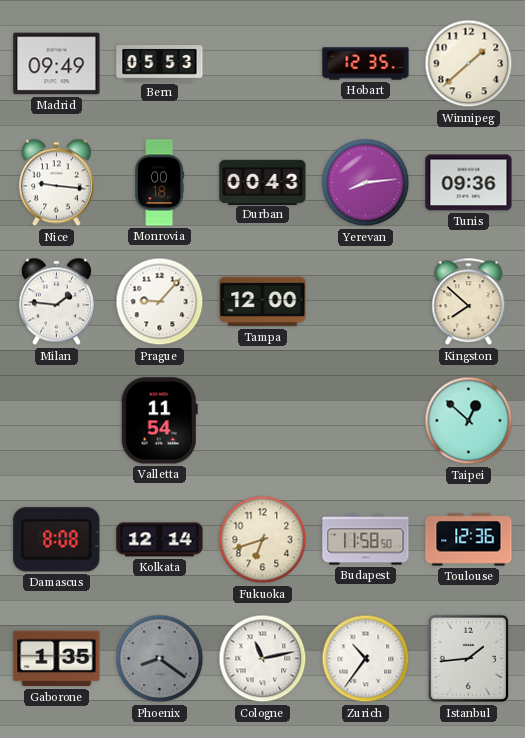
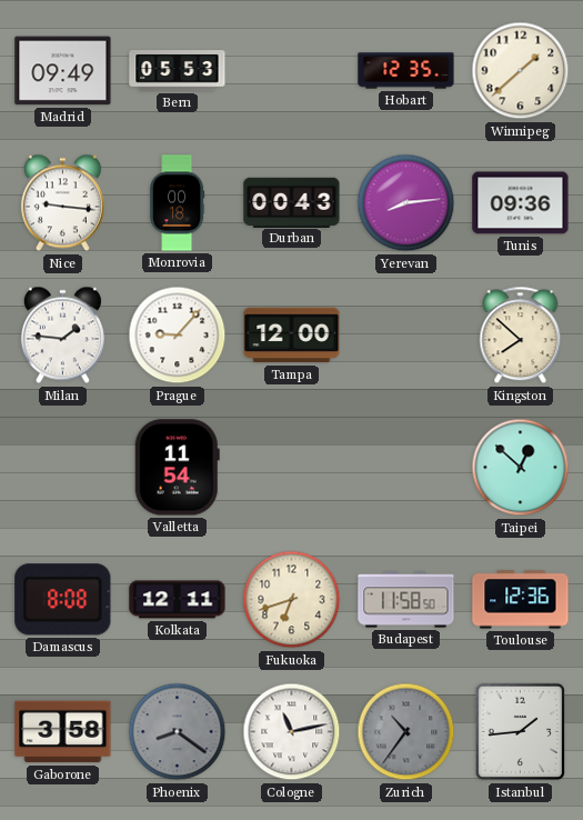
Kolkata: 12:14 -> 12:11
Gaborone: 1:35 -> 3:58
Zurich dial: white -> grey
